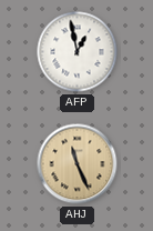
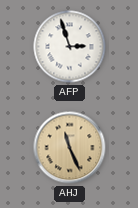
AFP: 12:58 -> 2:57
